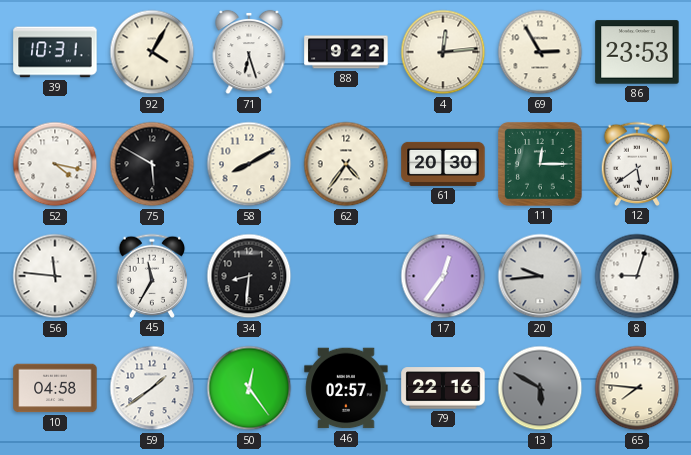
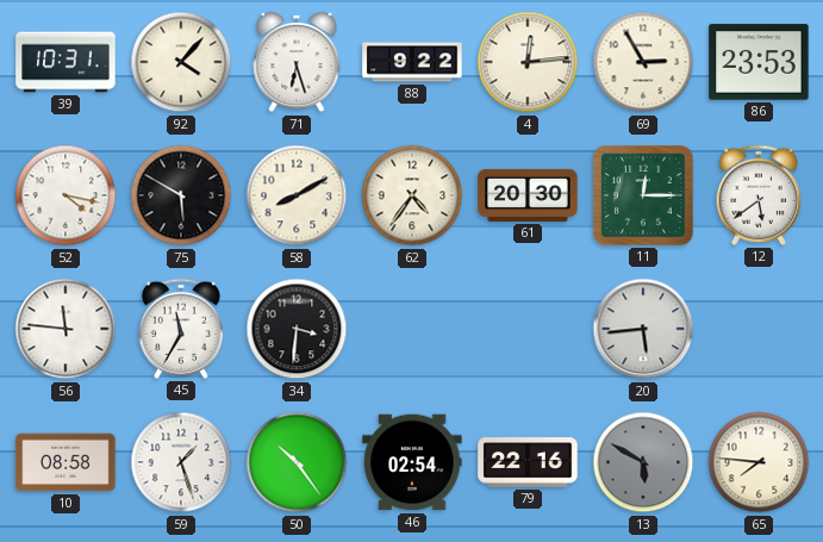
92: 4:05 -> 4:07
34: 8:31 -> 3:31
17: 12:36 -> none
20: 9:44 -> 5:44
8: 9:03 -> none
10: 04:58 -> 08:58
59: 1:39 -> 1:27
50: 12:24 -> 10:24
46: 02:57 -> 02:54
